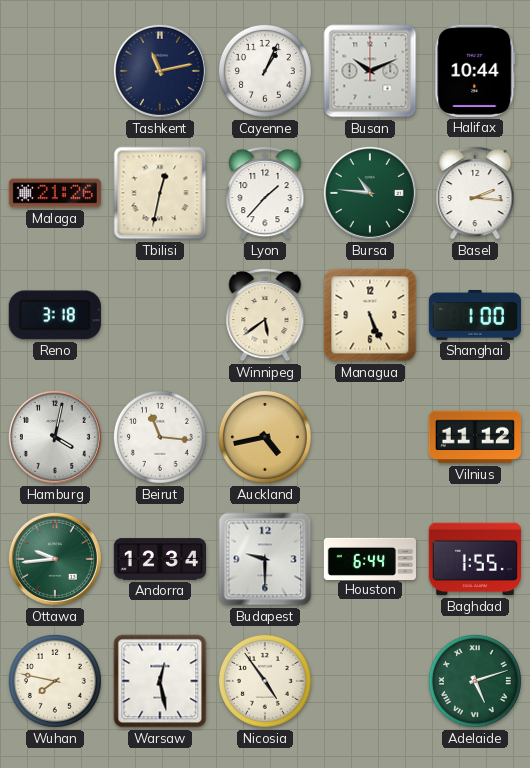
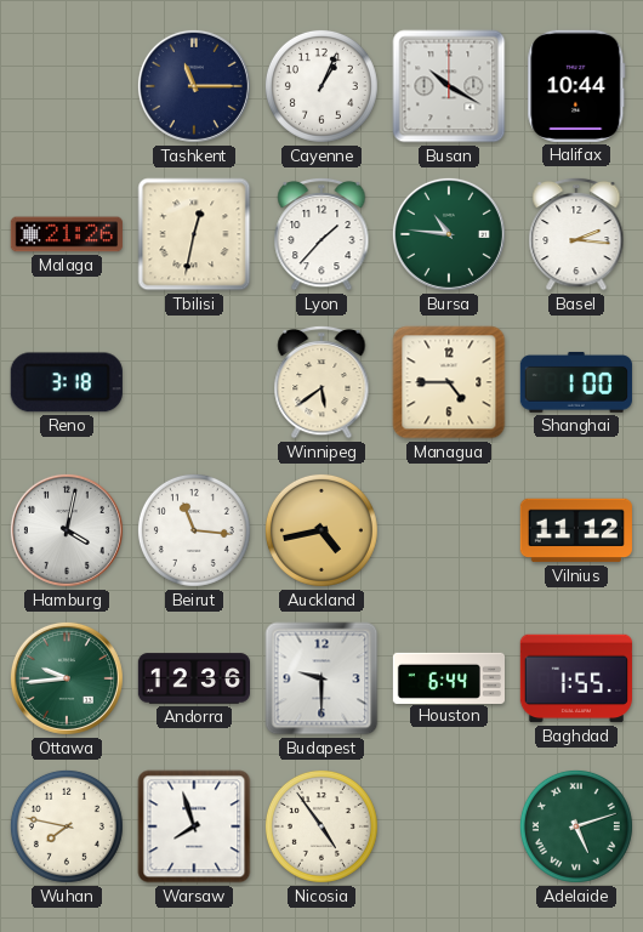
Tashkent: 11:13 -> 11:15
Busan: 10:11 -> 10:20
Managua: 5:26 -> 4:45
Andorra: 12:34 -> 12:36
Warsaw: 12:28 -> 7:57
